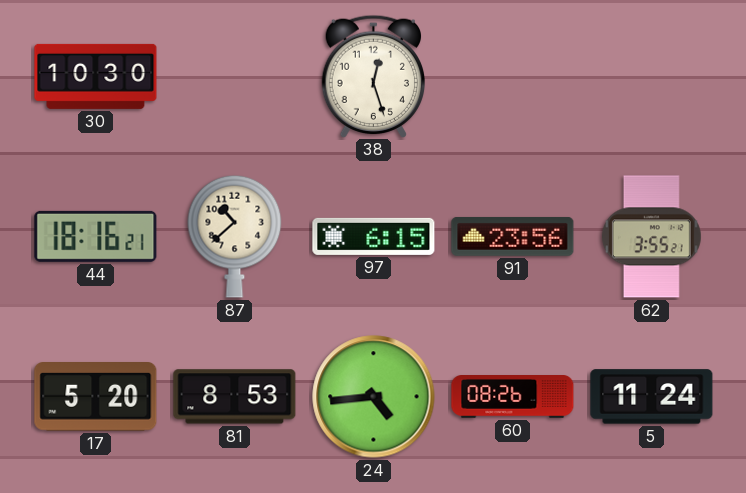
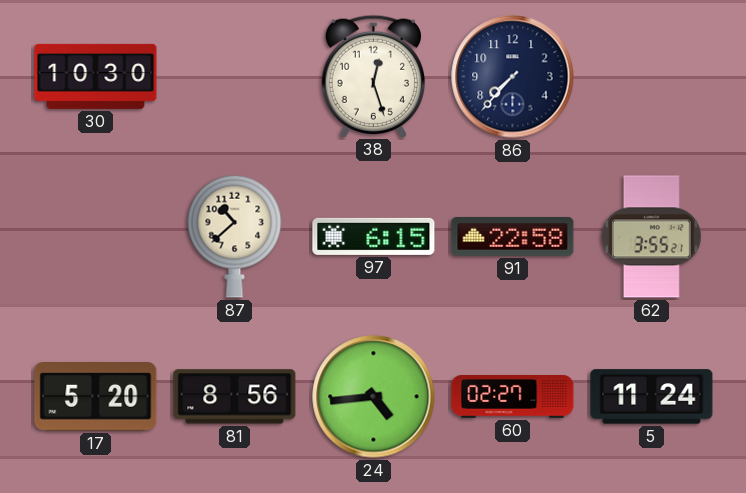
86: none -> 7:37
44: 18:16 -> none
91: 23:56 -> 22:58
81: 8:53 -> 8:56
60: 08:26 -> 02:27
